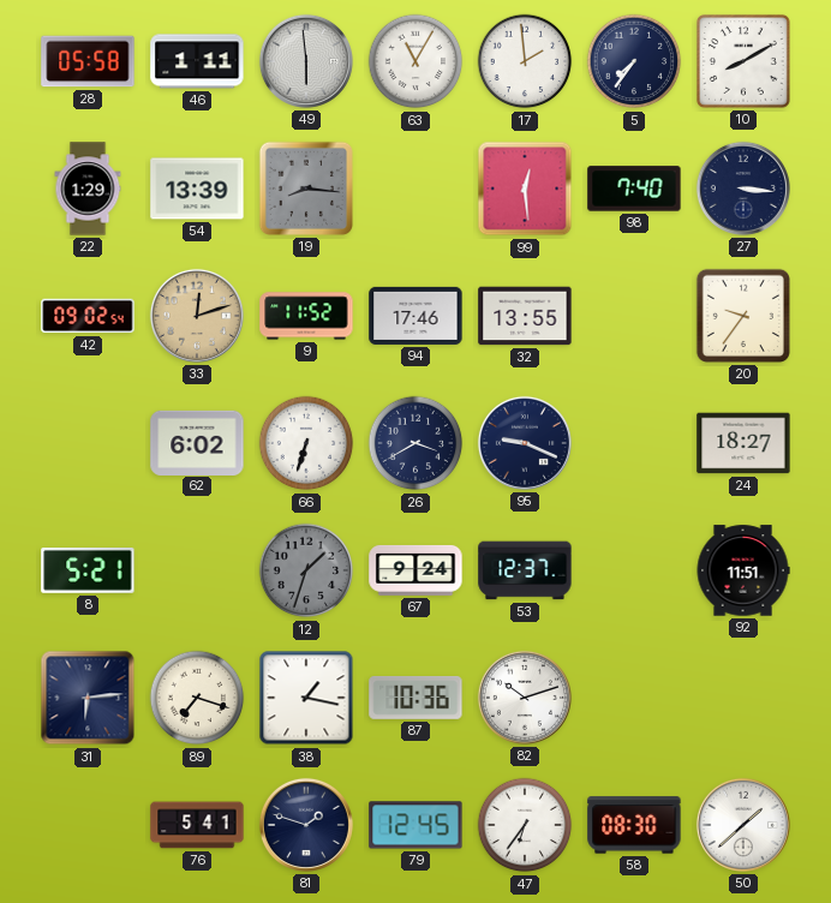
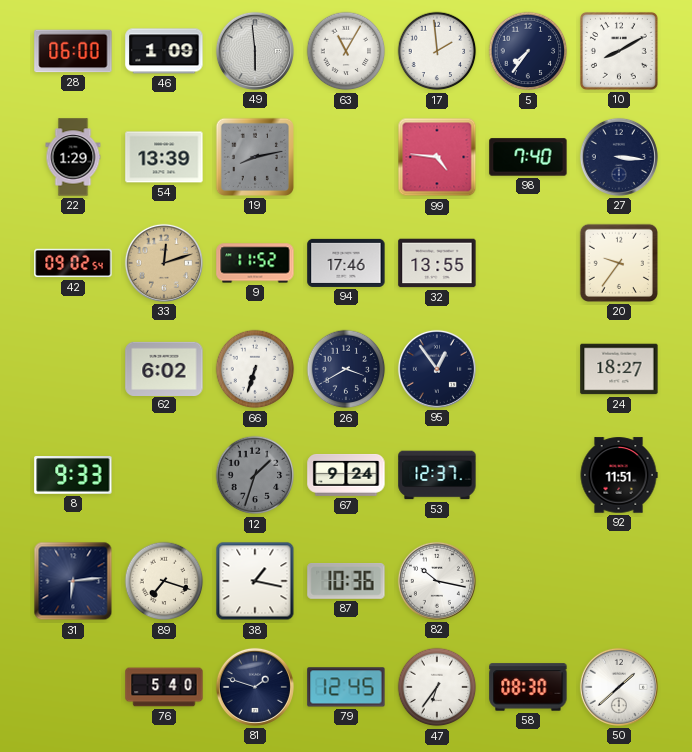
28: 05:58 -> 06:00
46: 1:11 -> 1:09
19: 8:16 -> 8:13
99: 12:29 -> 4:46
95: 9:19 -> 12:54
8: 5:21 -> 9:33
82: 10:12 -> 10:17
76: 5:41 -> 5:40
